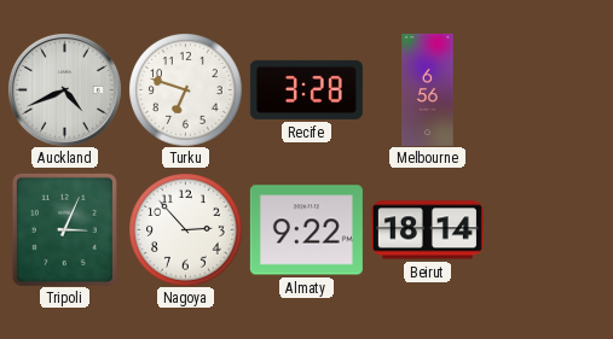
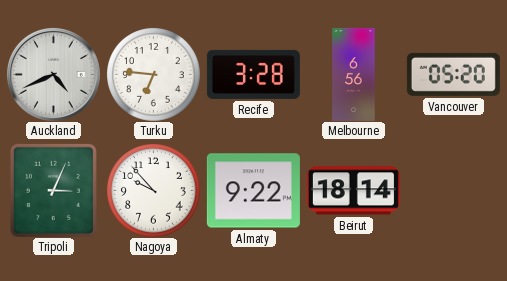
Turku: 6:48 -> 6:46
Vancouver: none -> 05:20
Nagoya: 2:53 -> 9:53
